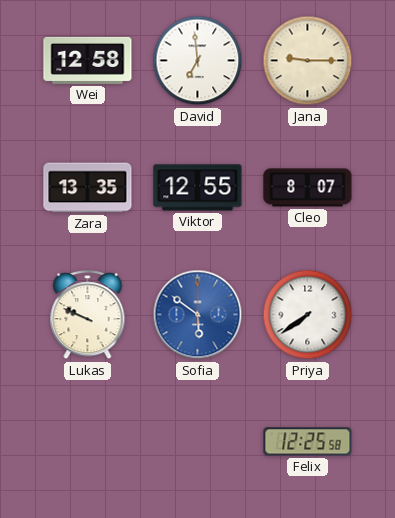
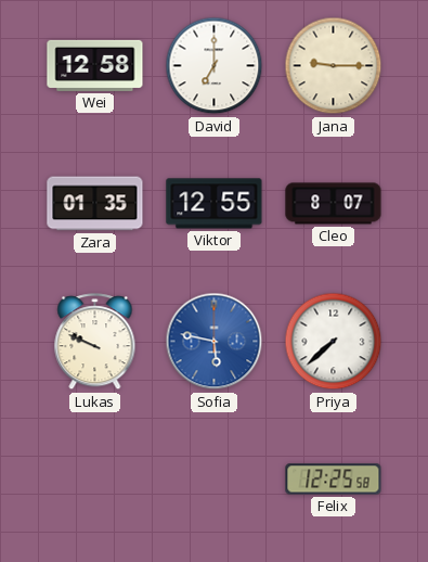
David: 6:59 -> 7:00
Zara: 13:35 -> 01:35
Sofia: 5:51 -> 5:47
Priya: 7:39 -> 7:38
